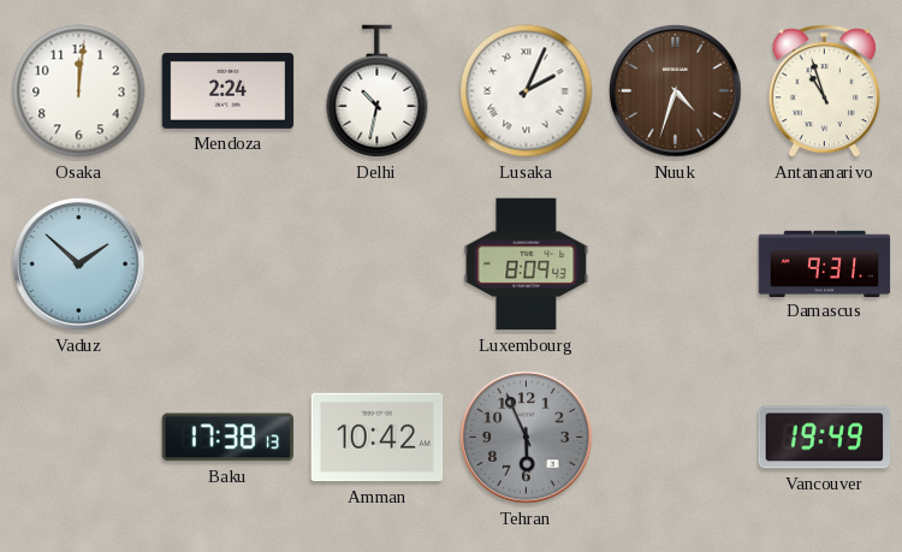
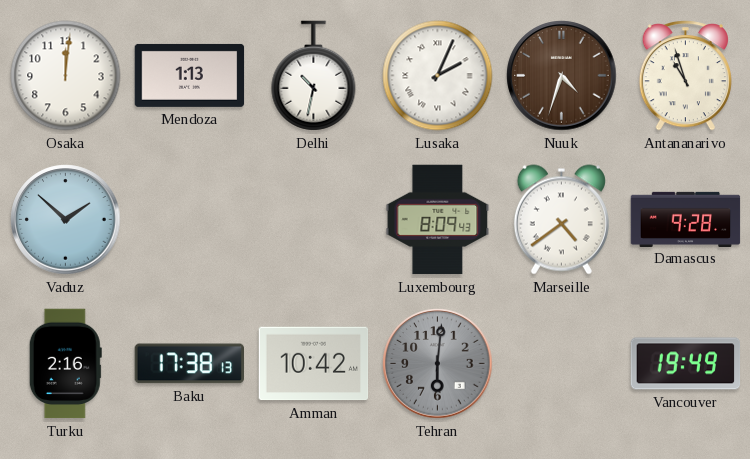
Mendoza: 2:24 -> 1:13
Marseille: none -> 4:39
Damascus: 9:31 -> 9:28
Turku: none -> 2:16
Tehran: 5:56 -> 6:01
